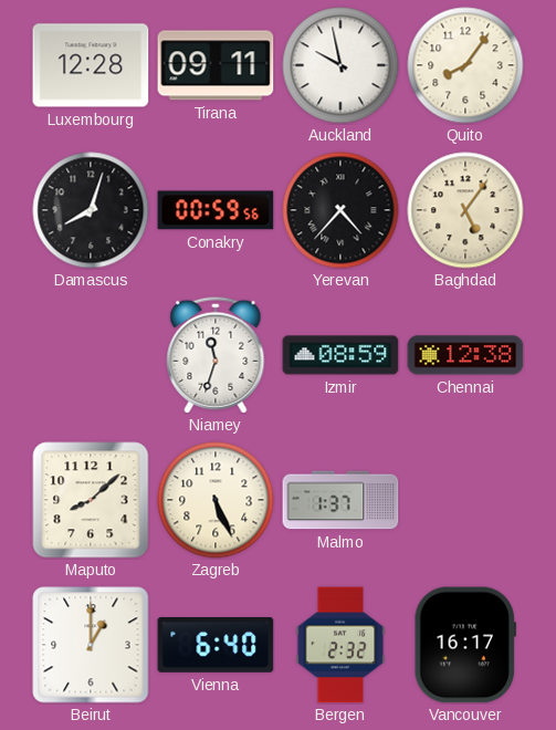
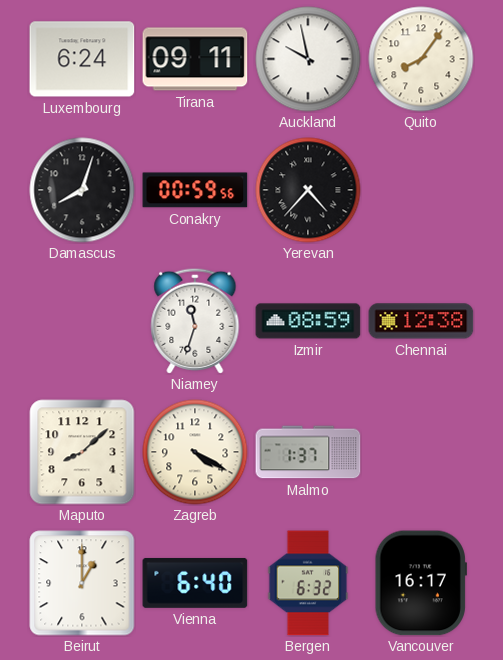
Luxembourg: 12:28 -> 6:24
Baghdad: 5:06 -> none
Zagreb: 5:26 -> 4:20
Bergen: 2:32 -> 6:32
